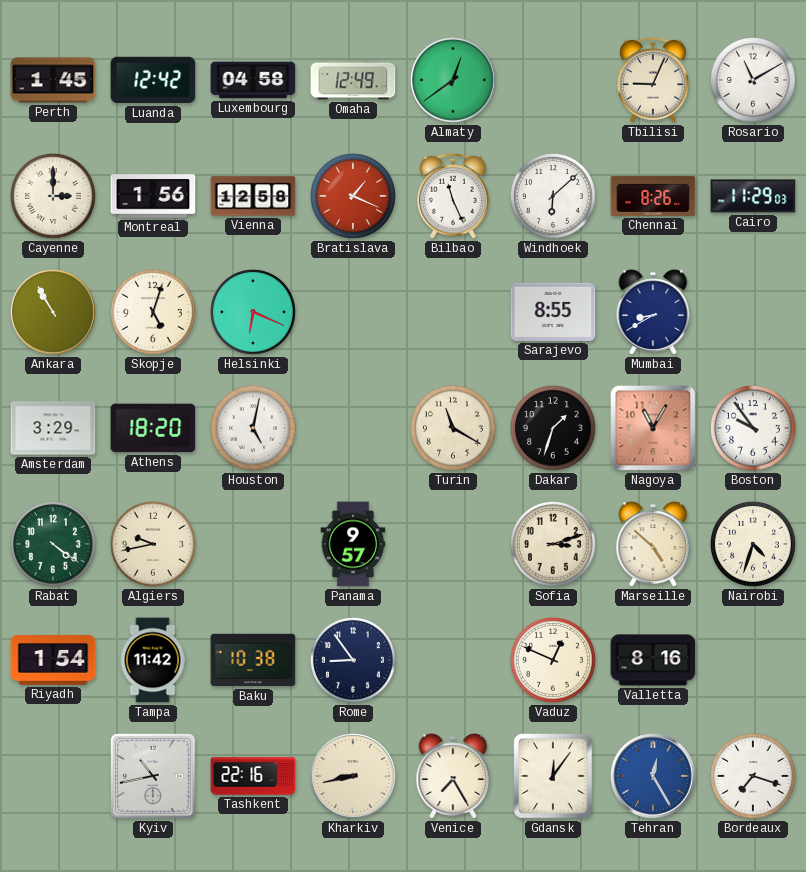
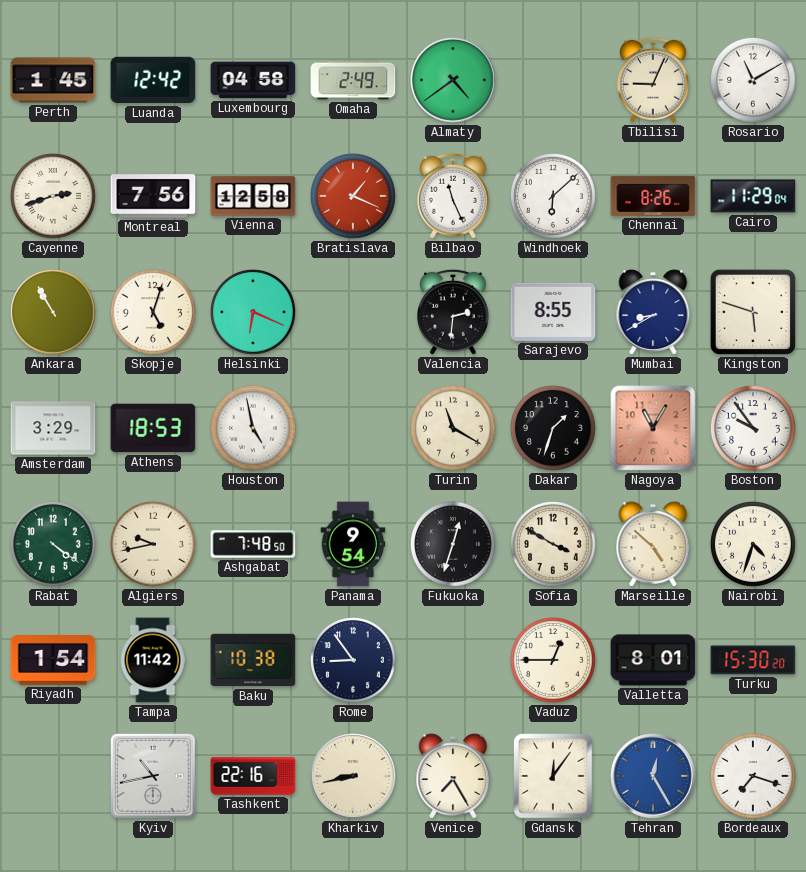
Omaha: 12:49 -> 2:49
Almaty: 12:39 -> 4:39
Cayenne: 3:00 -> 2:42
Montreal: 1:56 -> 7:56
Cairo: 11:29:03 -> 11:29:04
Valencia: none -> 2:31
Kingston: none -> 5:48
Athens: 18:20 -> 18:53
Houston: 5:02 -> 4:58
Ashgabat: none -> 7:48
Panama: 9:57 -> 9:54
Fukuoka: none -> 12:33
Sofia: 3:12 -> 3:50
Vaduz: 12:49 -> 12:45
Valletta: 8:16 -> 8:01
Turku: none -> 15:30
